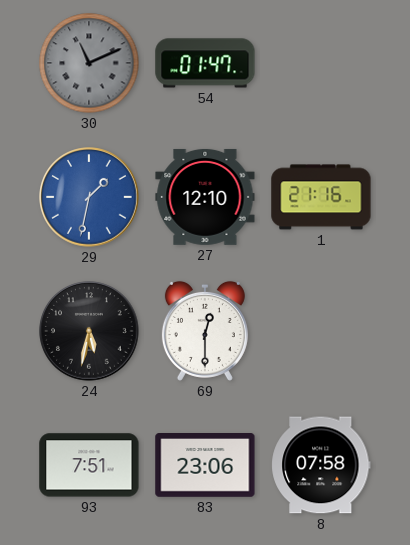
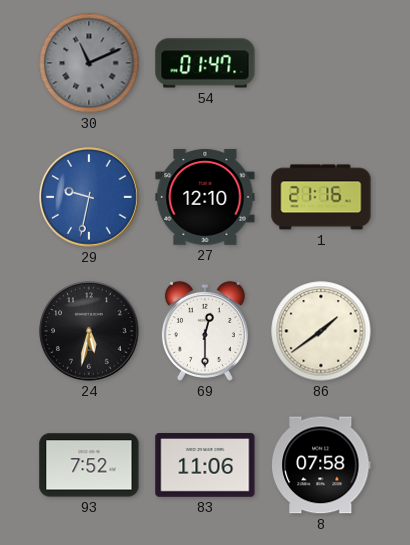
29: 1:32 -> 9:32
86: none -> 1:39
93: 7:51 -> 7:52
83: 23:06 -> 11:06
